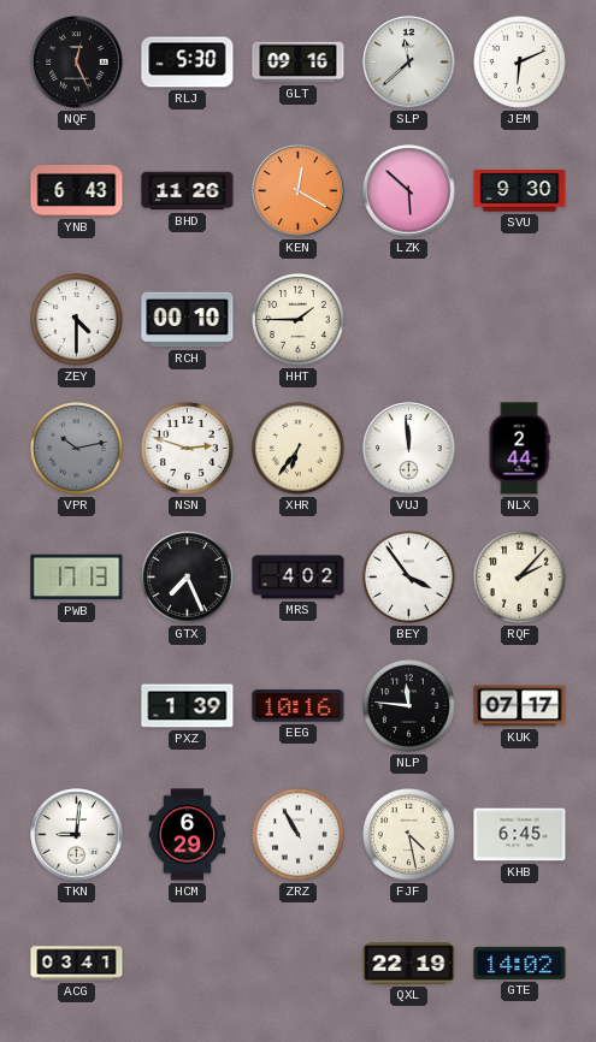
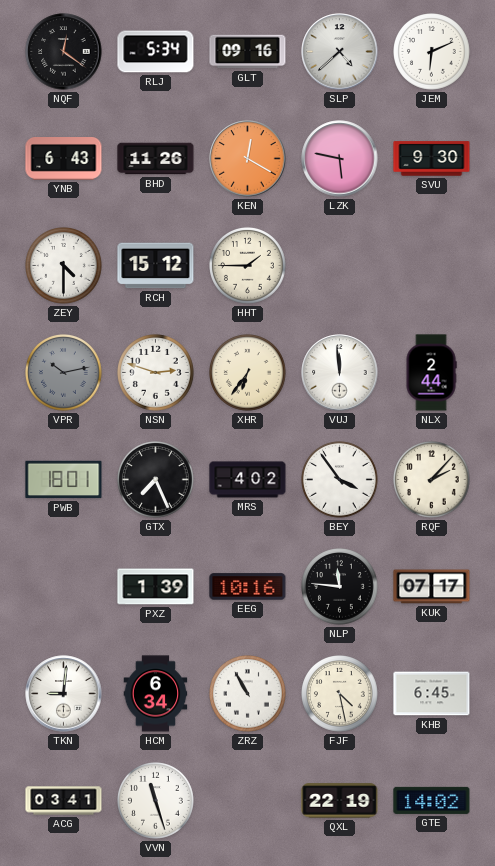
NQF: 12:26 -> 12:21
RLJ: 5:30 -> 5:34
SLP: 11:38 -> 4:38
LZK: 5:52 -> 5:47
RCH: 00:10 -> 15:12
PWB: 17:13 -> 18:01
HCM: 6:29 -> 6:34
VVN: none -> 11:27
